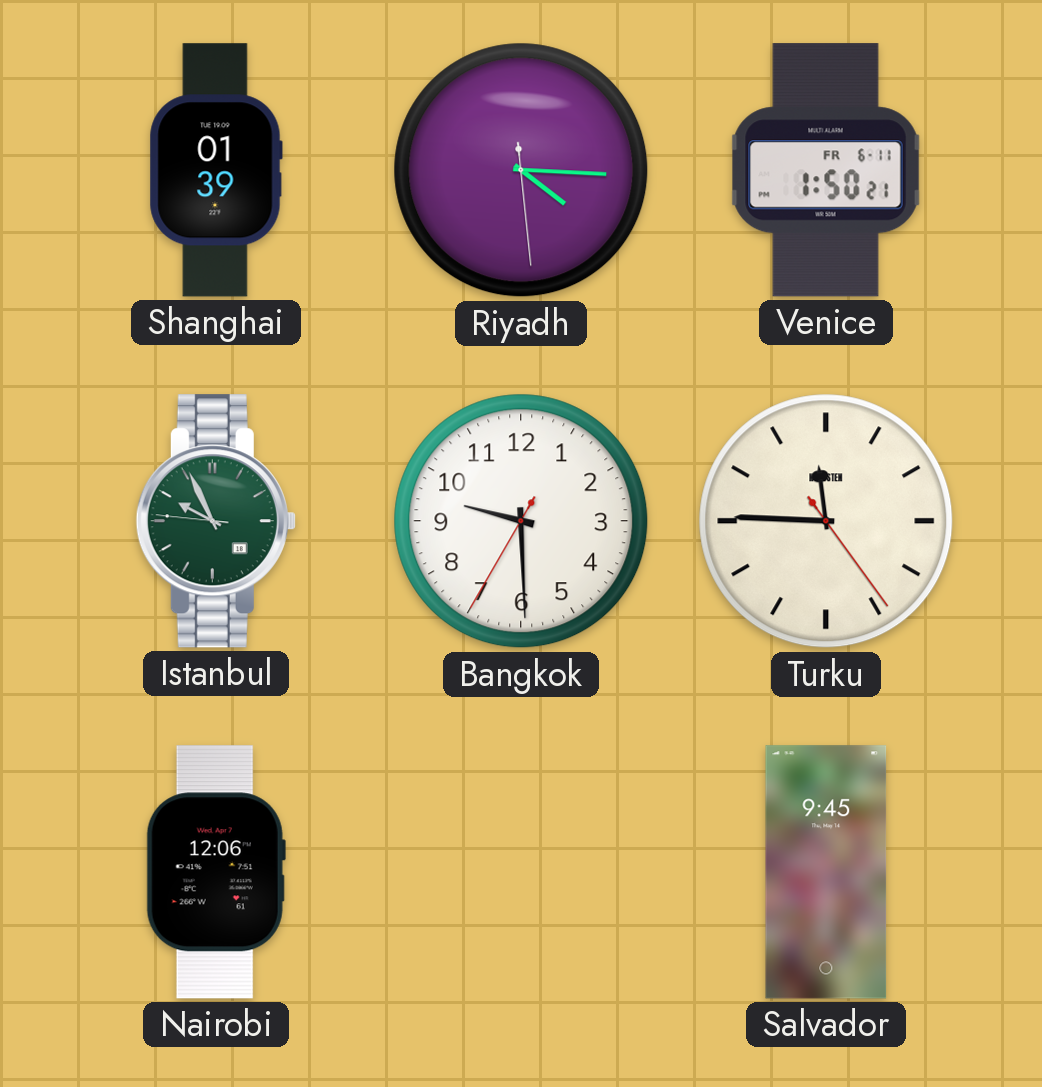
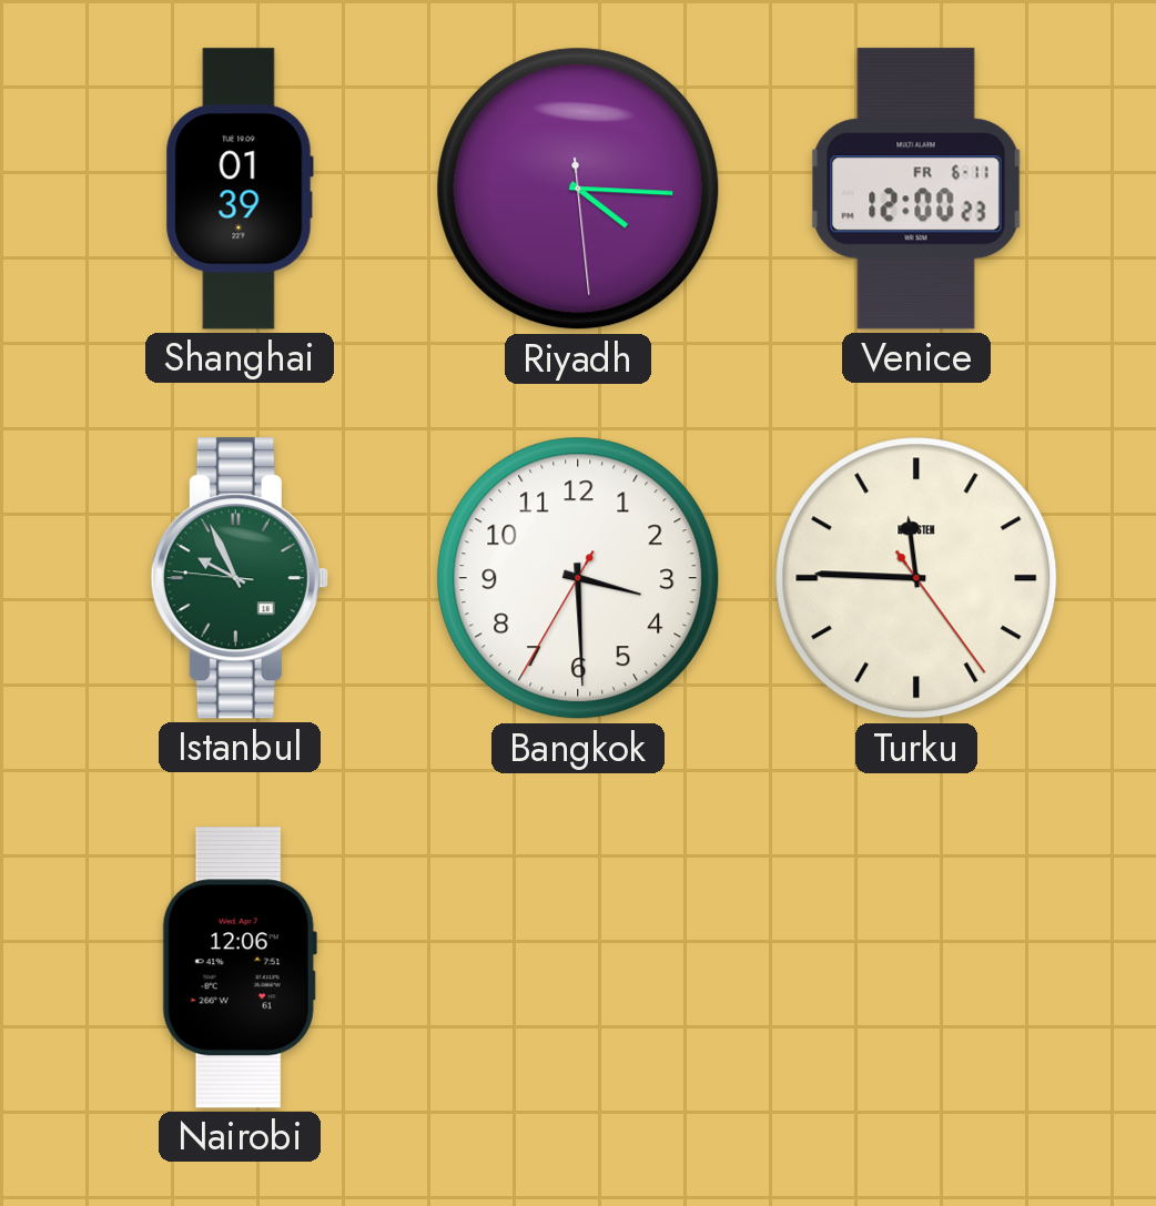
Venice: 1:50 -> 12:00
Bangkok: 9:29 -> 3:29
Salvador: 9:45 -> none
